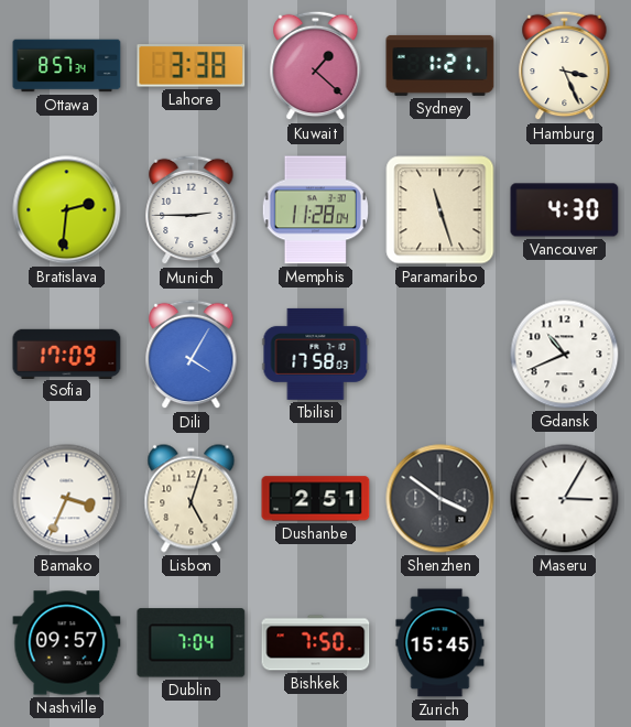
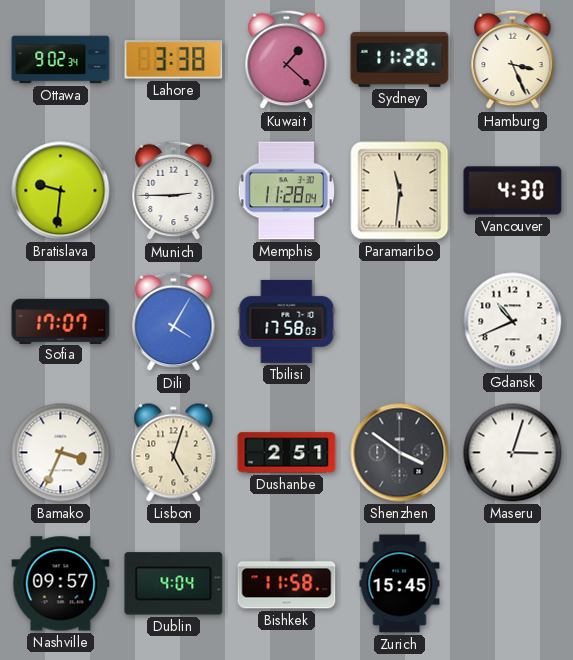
Ottawa: 8:57 -> 9:02
Sydney: 1:21 -> 11:28
Bratislava: 2:31 -> 9:31
Paramaribo: 11:27 -> 11:31
Sofia: 17:09 -> 17:07
Maseru: 3:05 -> 3:03
Dublin: 7:04 -> 4:04
Bishkek: 7:50 -> 11:58
